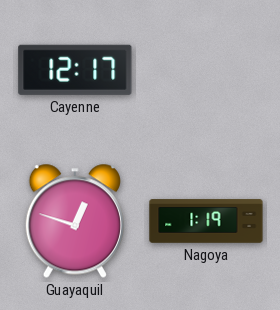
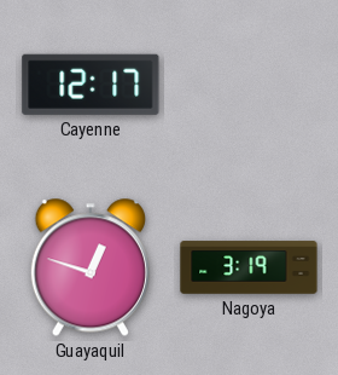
Nagoya: 1:19 -> 3:19
